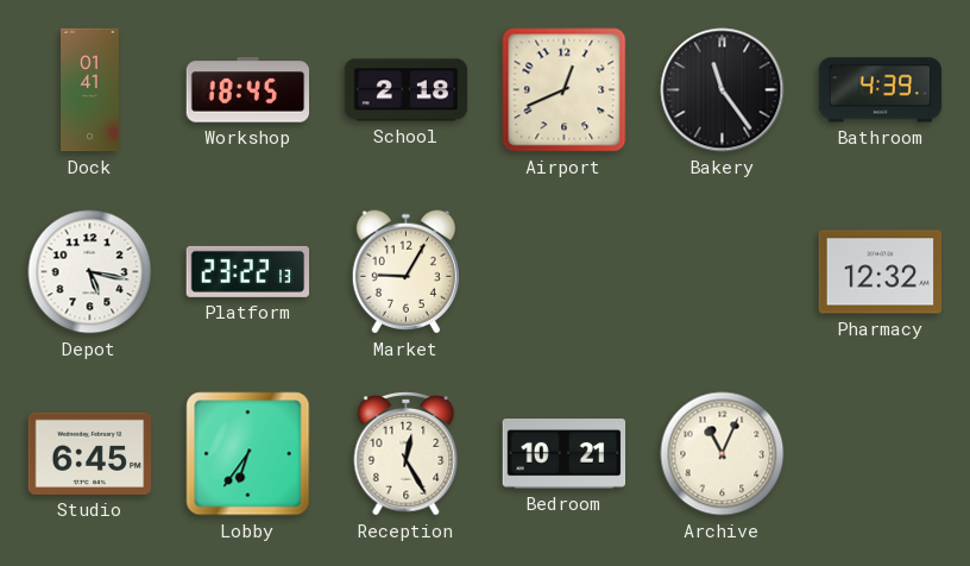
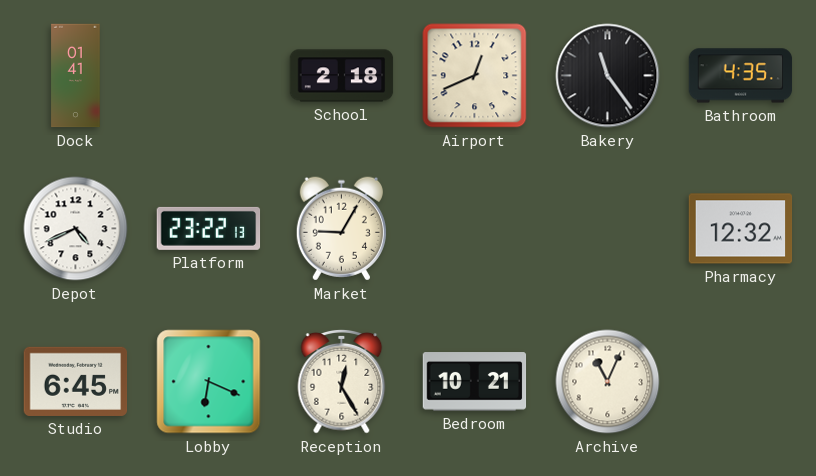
Workshop: 18:45 -> none
Bathroom: 4:39 -> 4:35
Depot: 5:17 -> 4:41
Lobby: 6:36 -> 6:19
